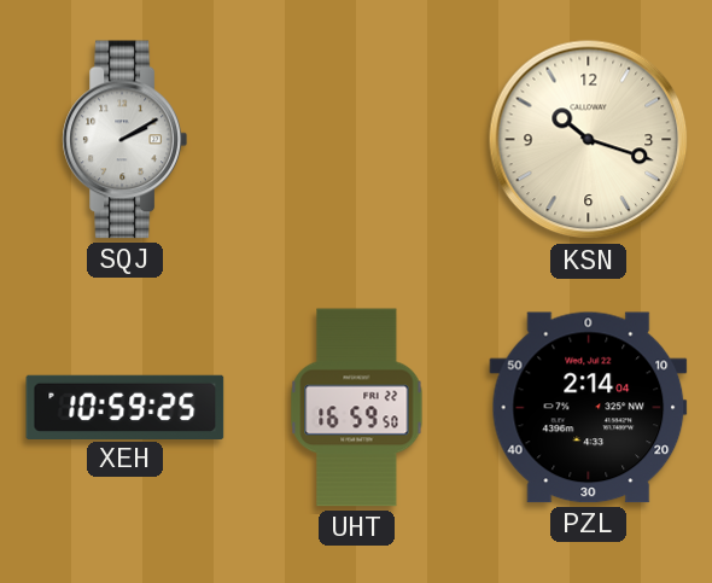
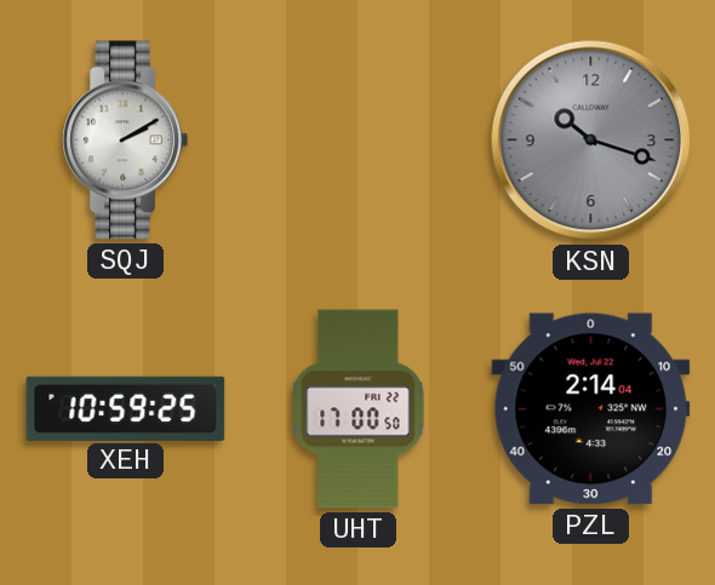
KSN dial: cream -> grey
UHT: 16:59 -> 17:00
